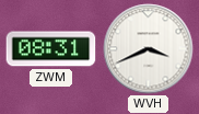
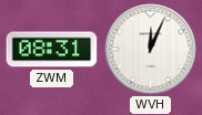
WVH: 3:41 -> 12:04
